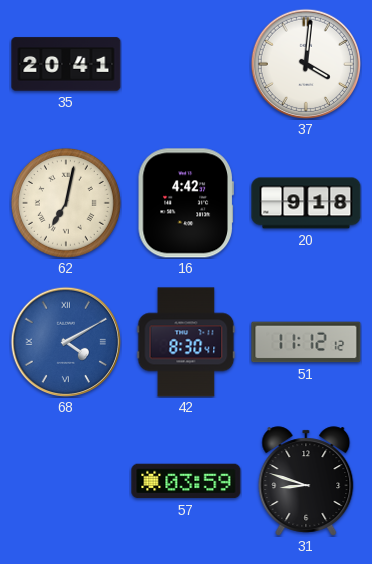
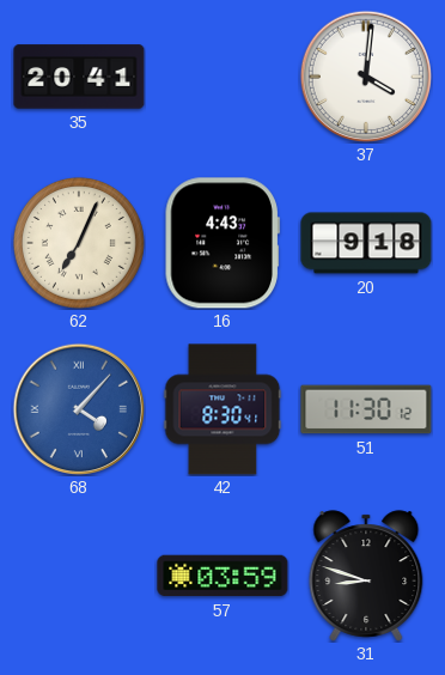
62: 7:02 -> 7:04
16: 4:42 -> 4:43
68: 4:10 -> 4:07
51: 11:12 -> 11:30
